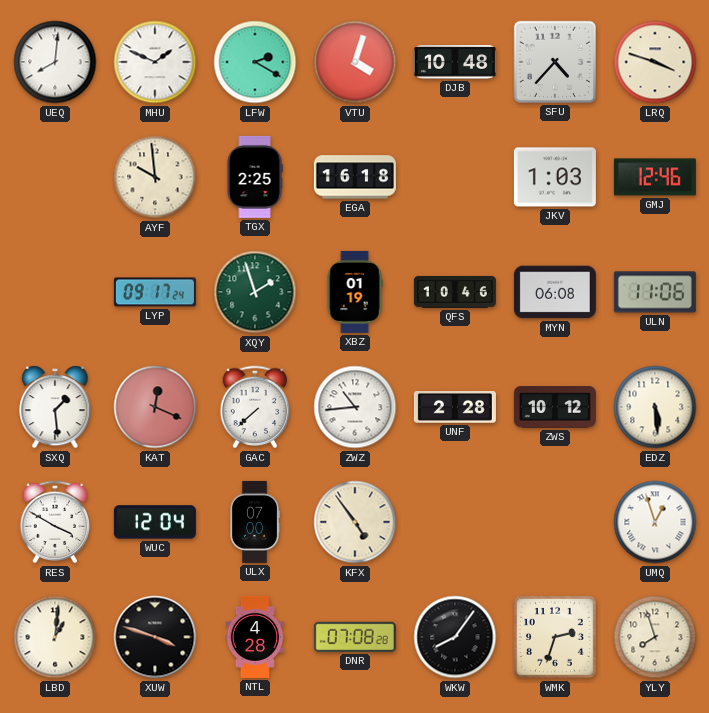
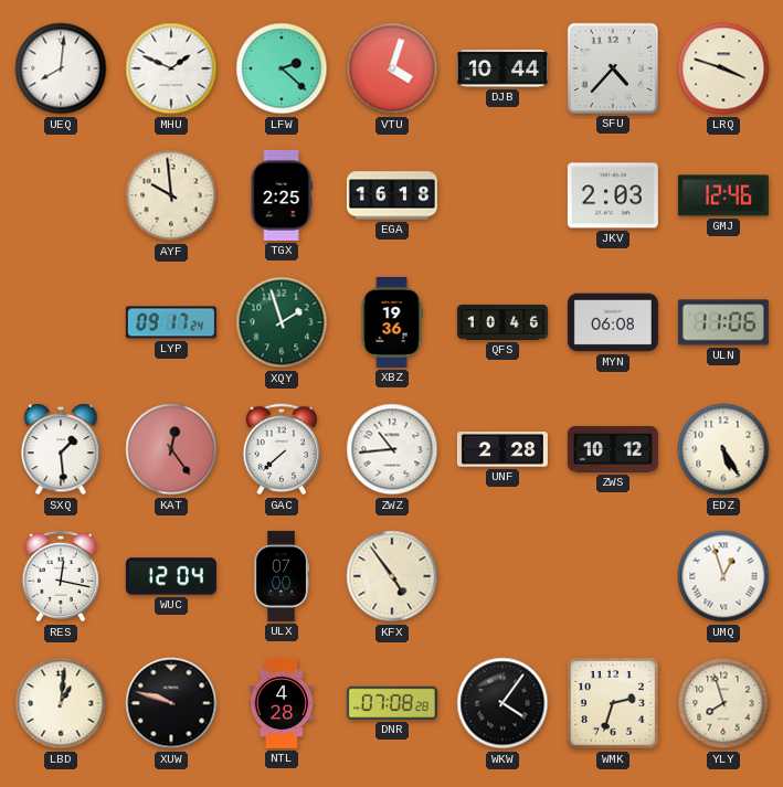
LFW: 2:20 -> 2:22
DJB: 10:48 -> 10:44
JKV: 1:03 -> 2:03
XBZ: 01:19 -> 19:36
KAT: 12:19 -> 12:24
EDZ: 5:29 -> 5:25
RES: 3:50 -> 12:17
XUW: 3:48 -> 9:48
WKW: 8:06 -> 4:06
